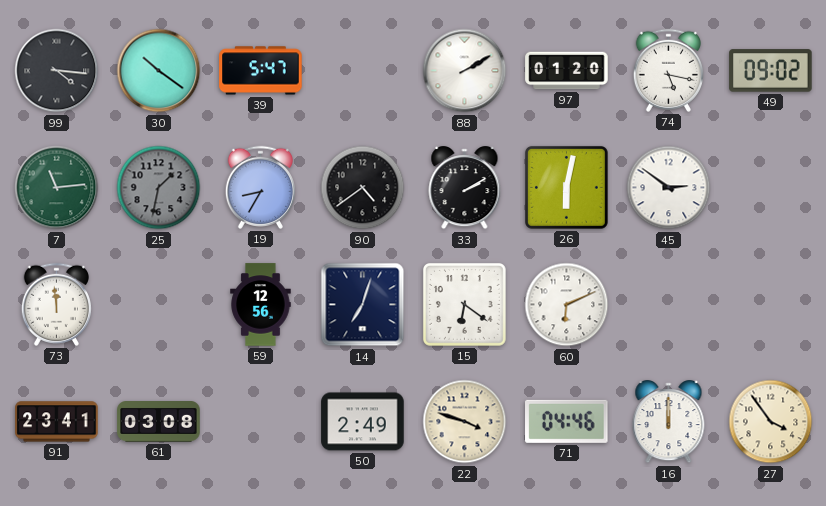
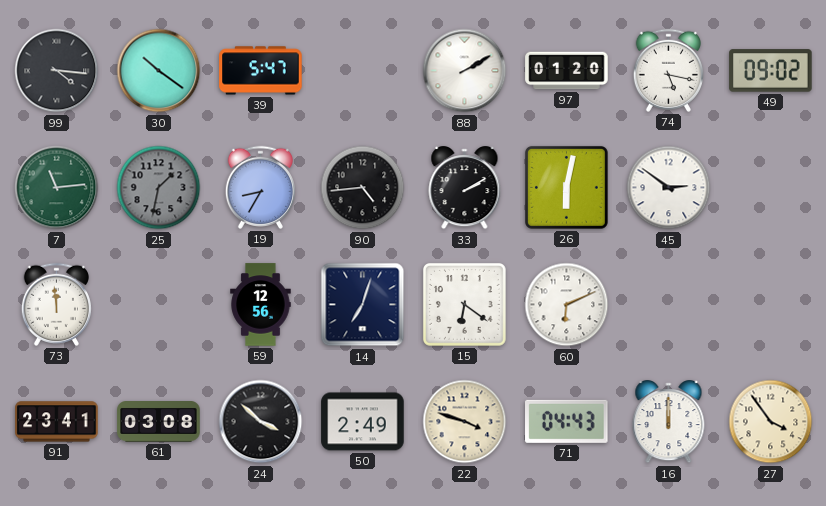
90: 4:39 -> 4:44
24: none -> 3:52
71: 04:46 -> 04:43
